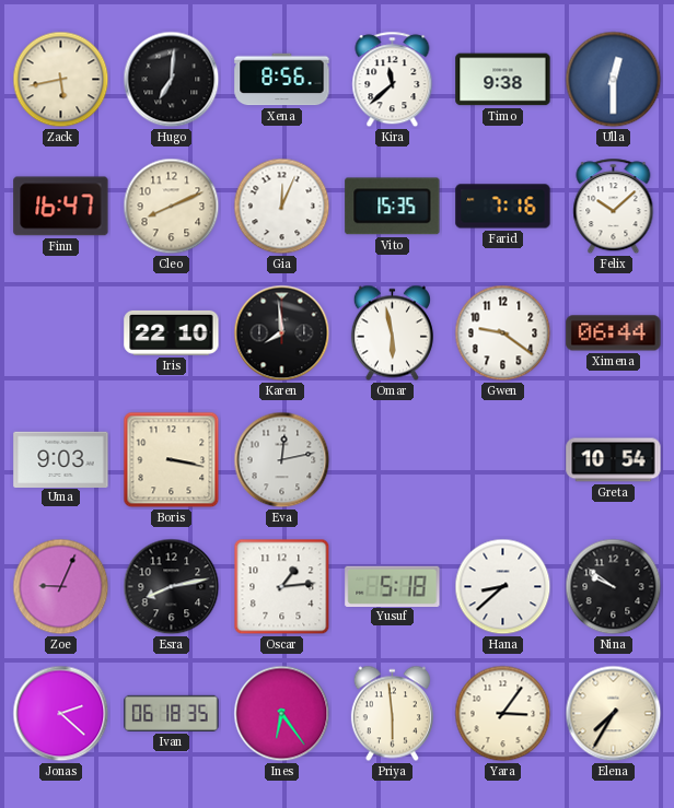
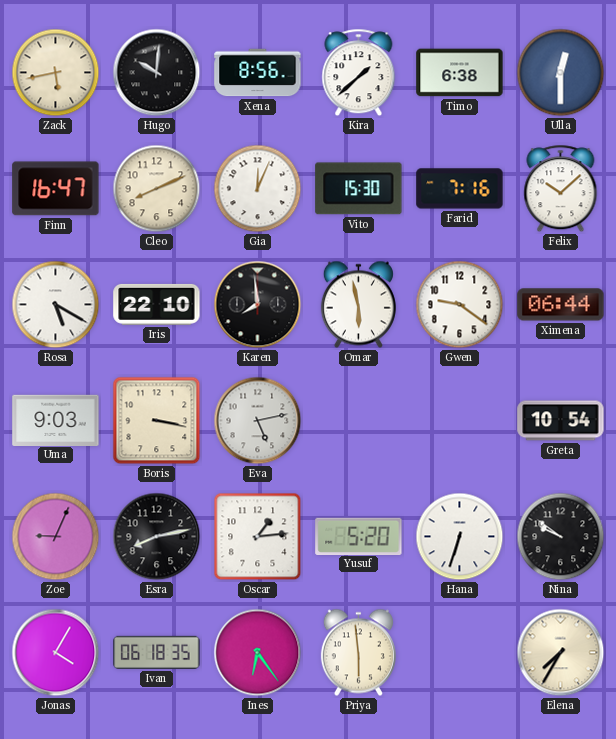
Hugo: 7:01 -> 10:01
Kira: 11:38 -> 1:38
Timo: 9:38 -> 6:38
Vito: 15:35 -> 15:30
Rosa: none -> 5:20
Eva: 12:13 -> 5:13
Yusuf: 5:18 -> 5:20
Hana: 8:38 -> 6:33
Jonas: 2:22 -> 4:05
Yara: 3:06 -> none
